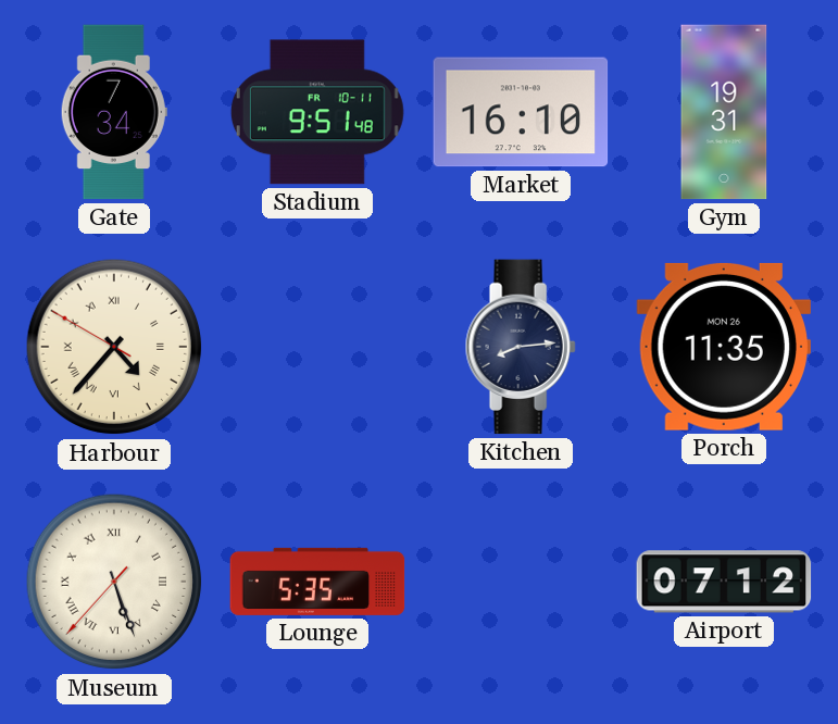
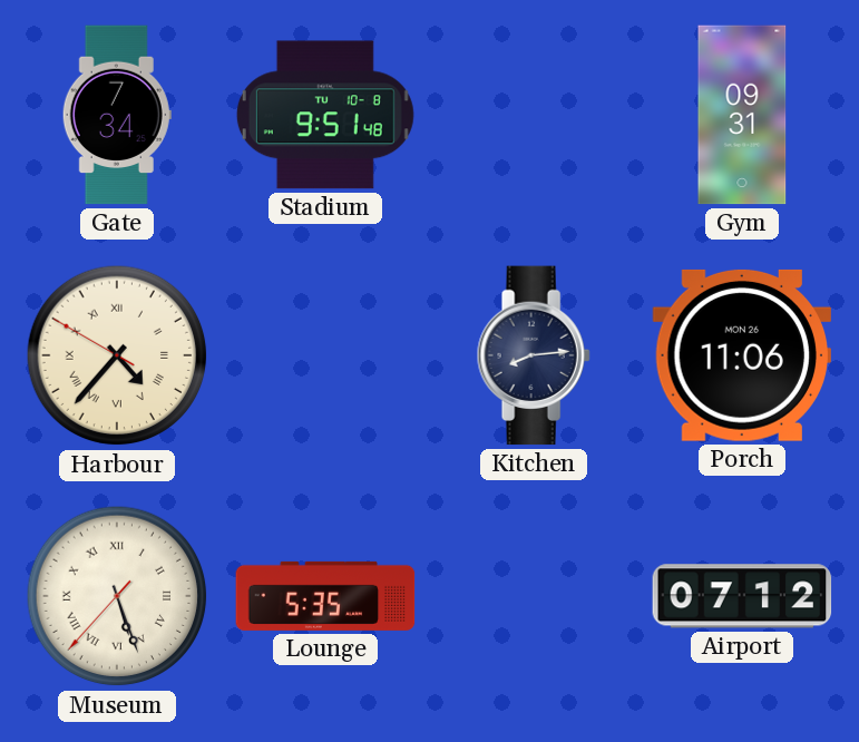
Stadium date: FR 10-11 -> TU 10-8
Market: 16:10 -> none
Gym: 19:31 -> 09:31
Porch: 11:35 -> 11:06
